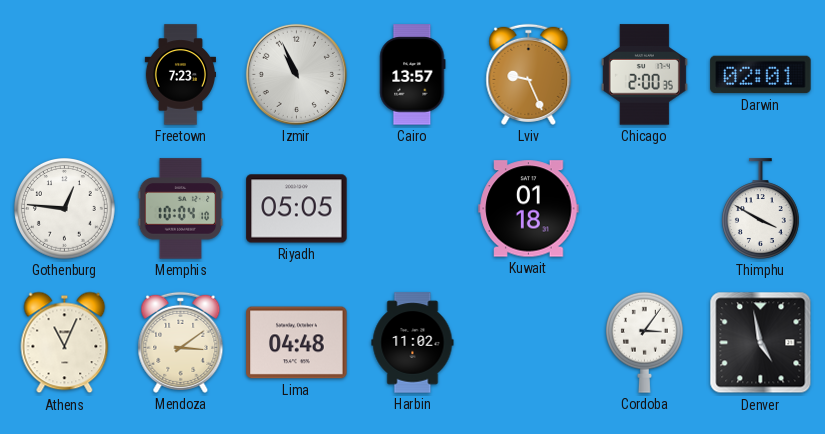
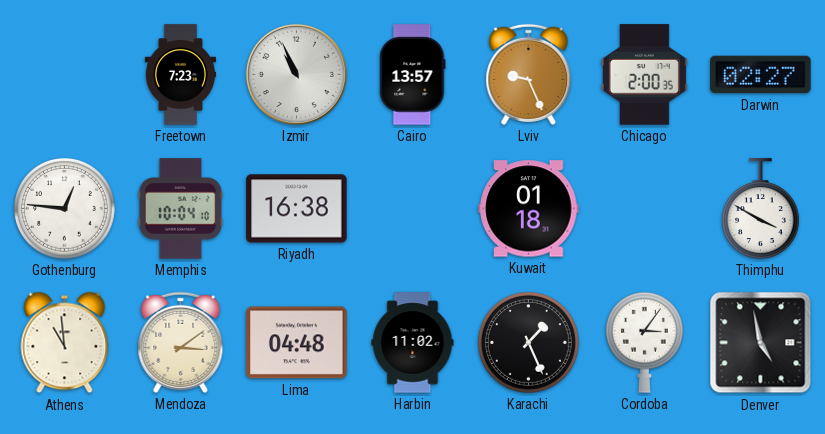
Darwin: 02:01 -> 02:27
Riyadh: 05:05 -> 16:38
Athens: 11:04 -> 10:59
Karachi: none -> 1:26
